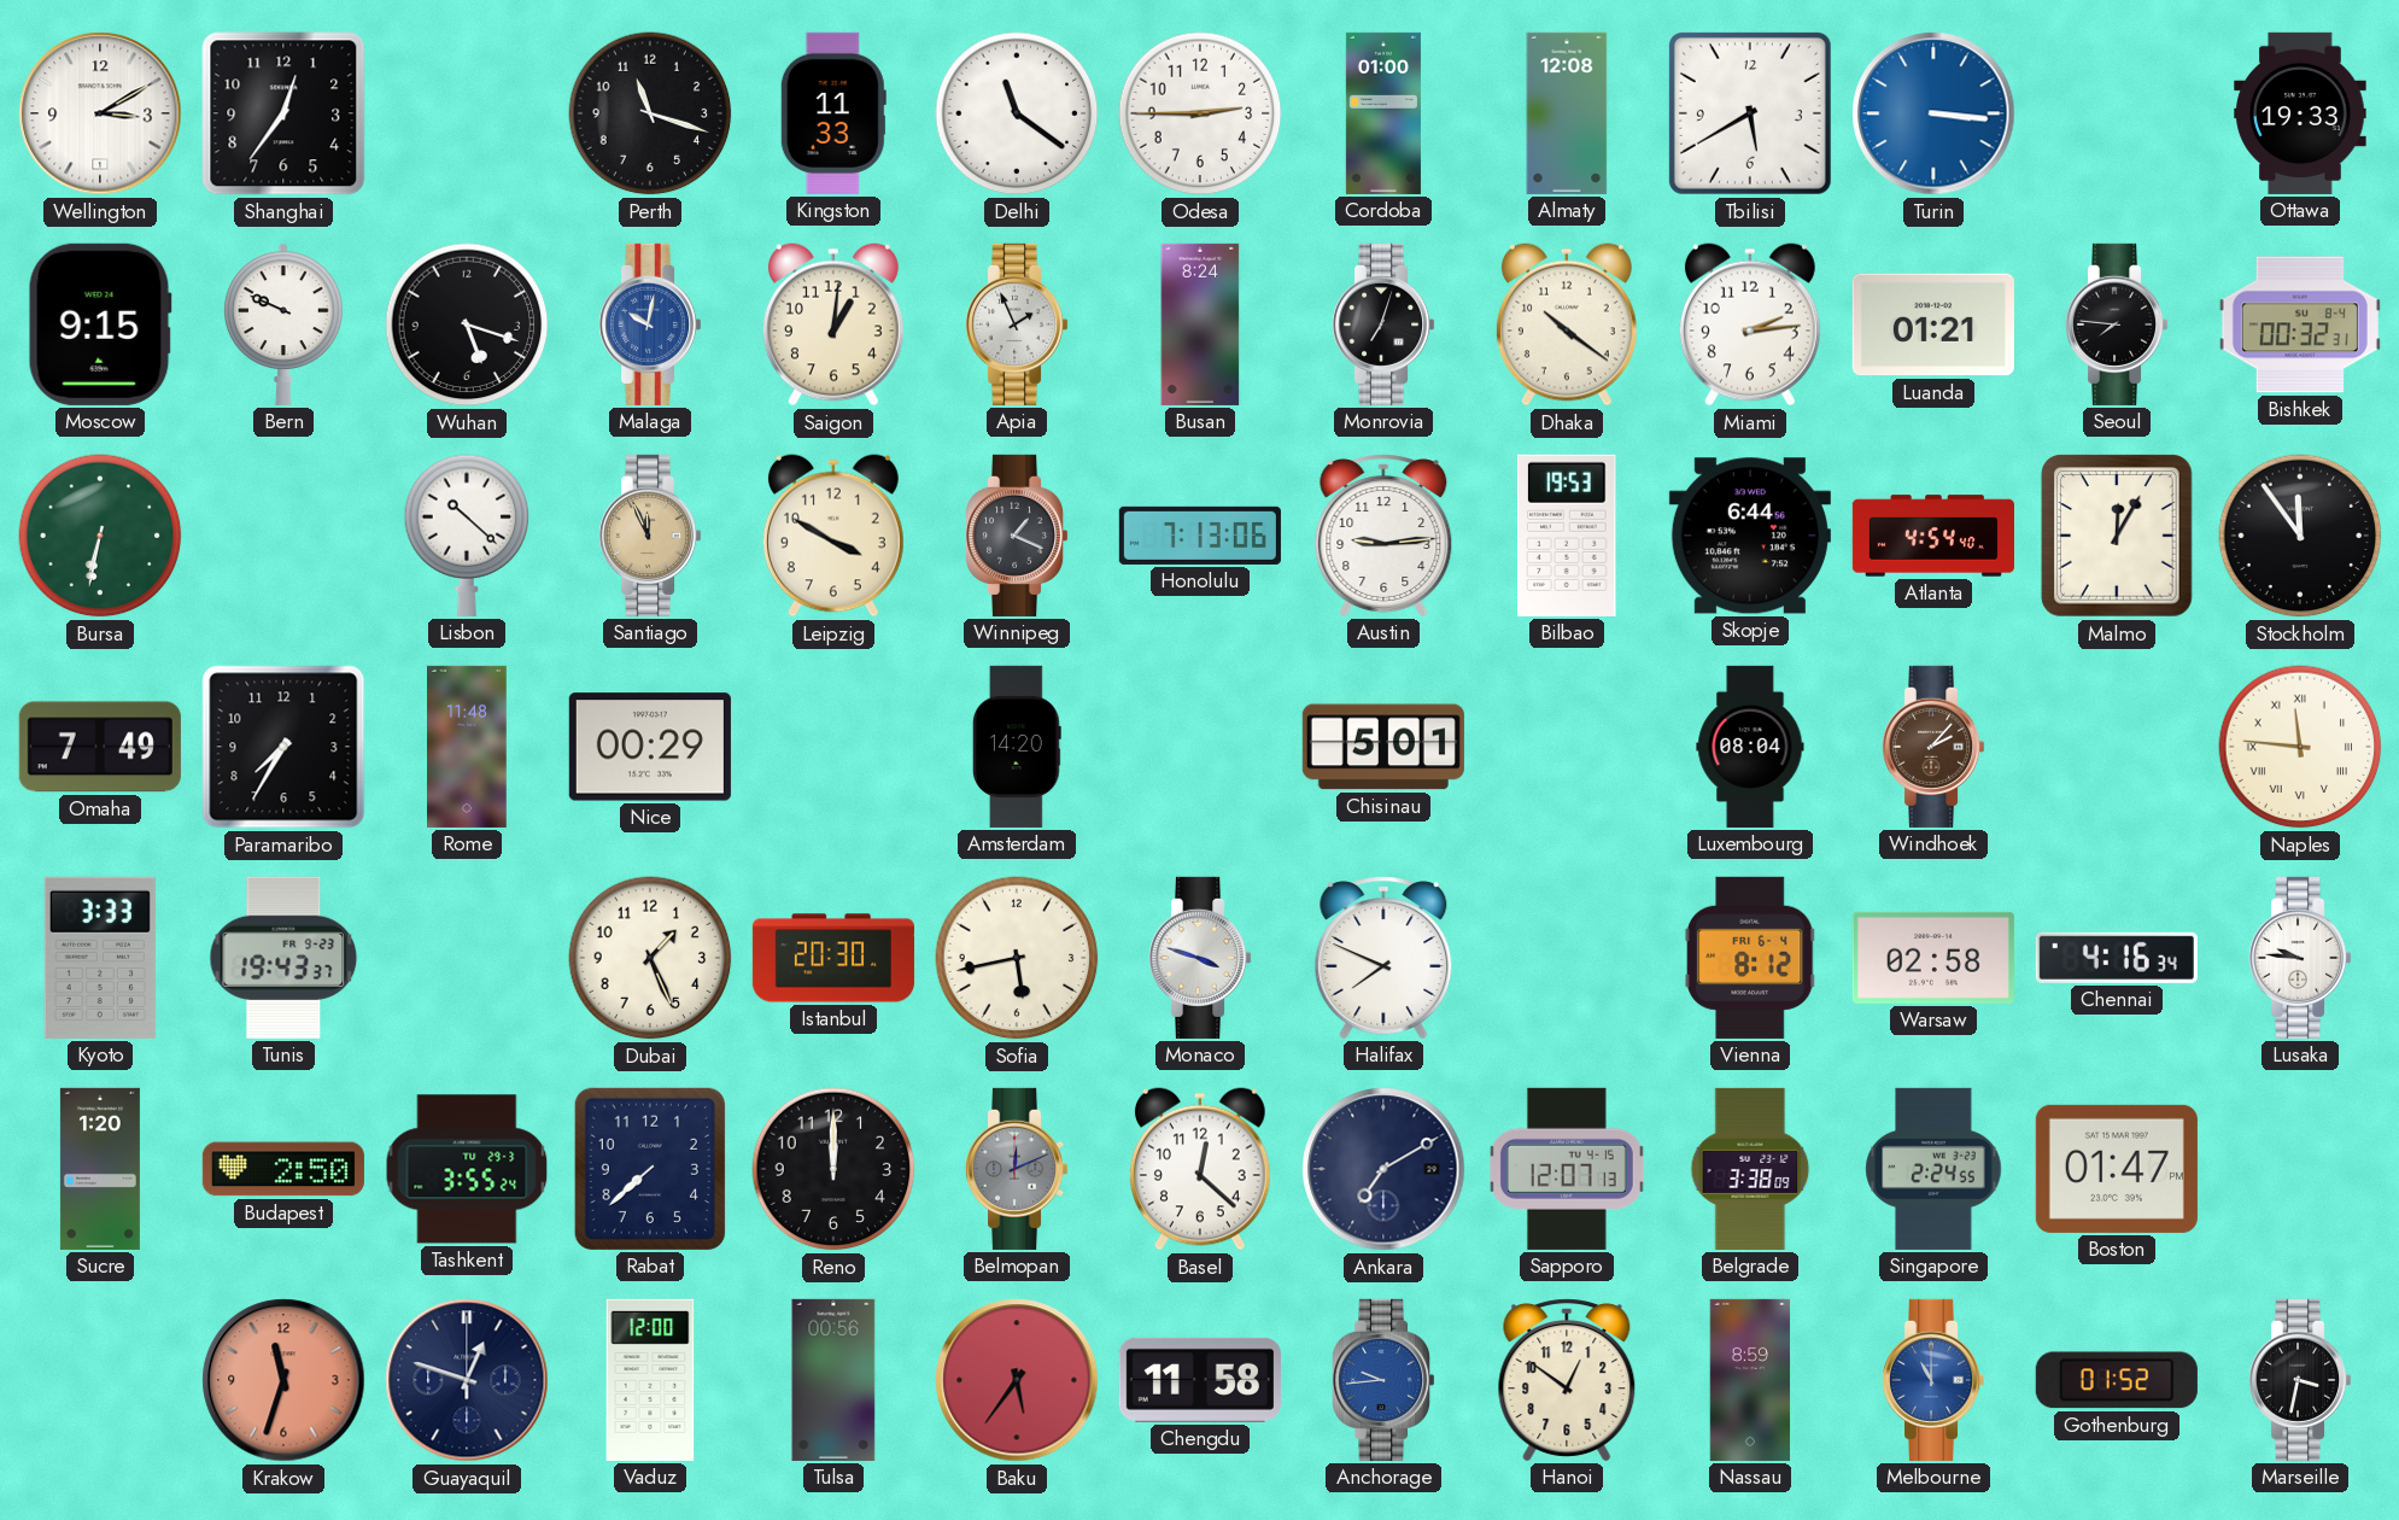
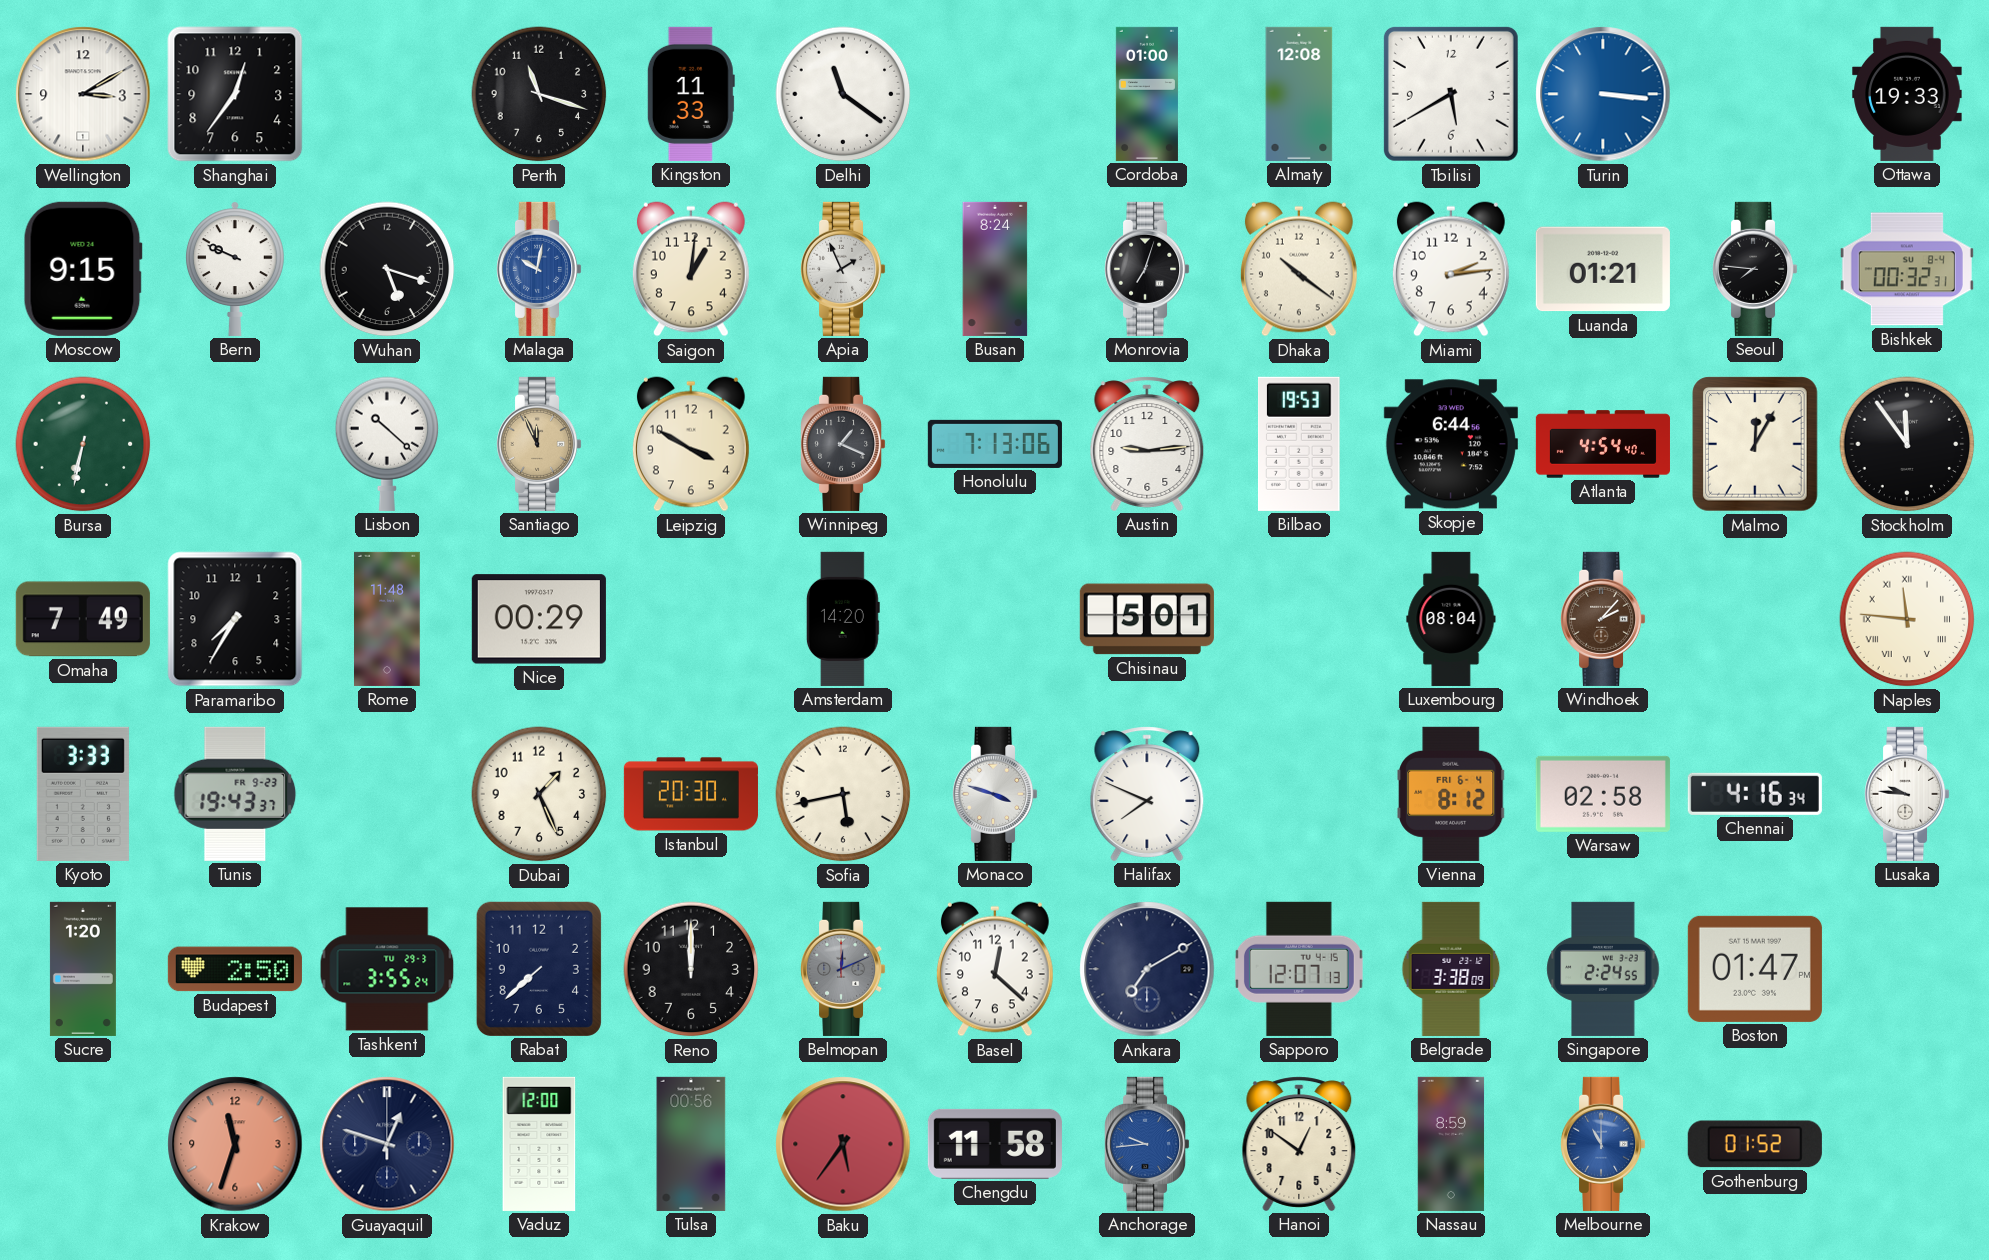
Odesa: 2:45 -> none
Marseille: 3:32 -> none
